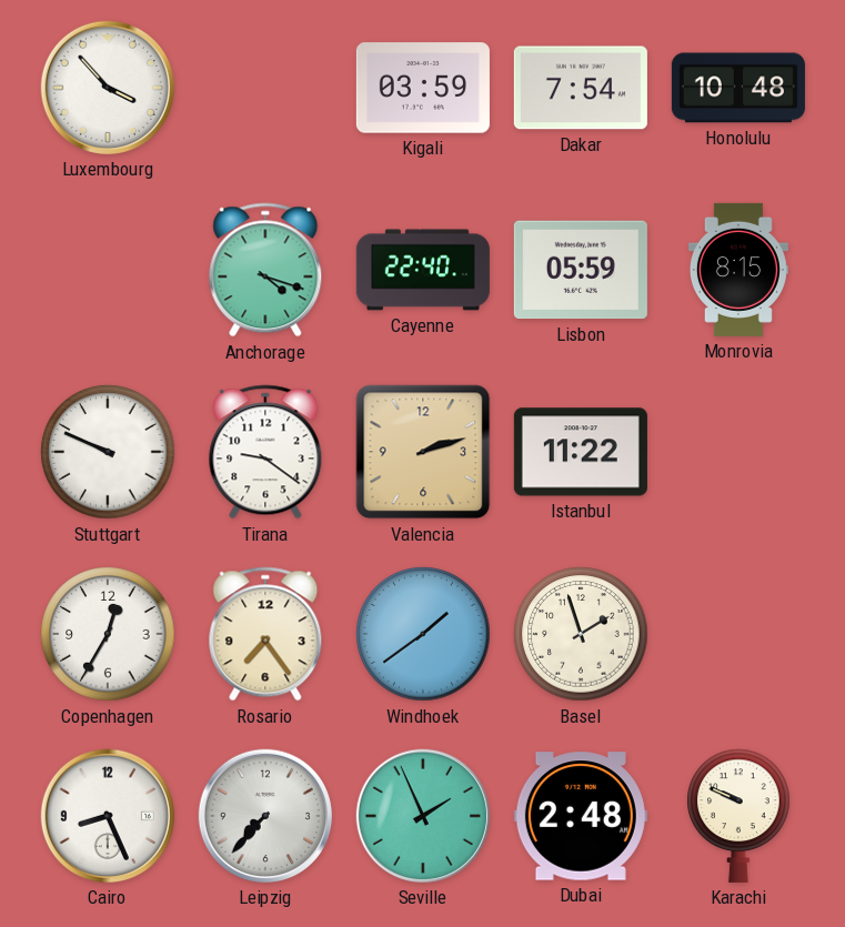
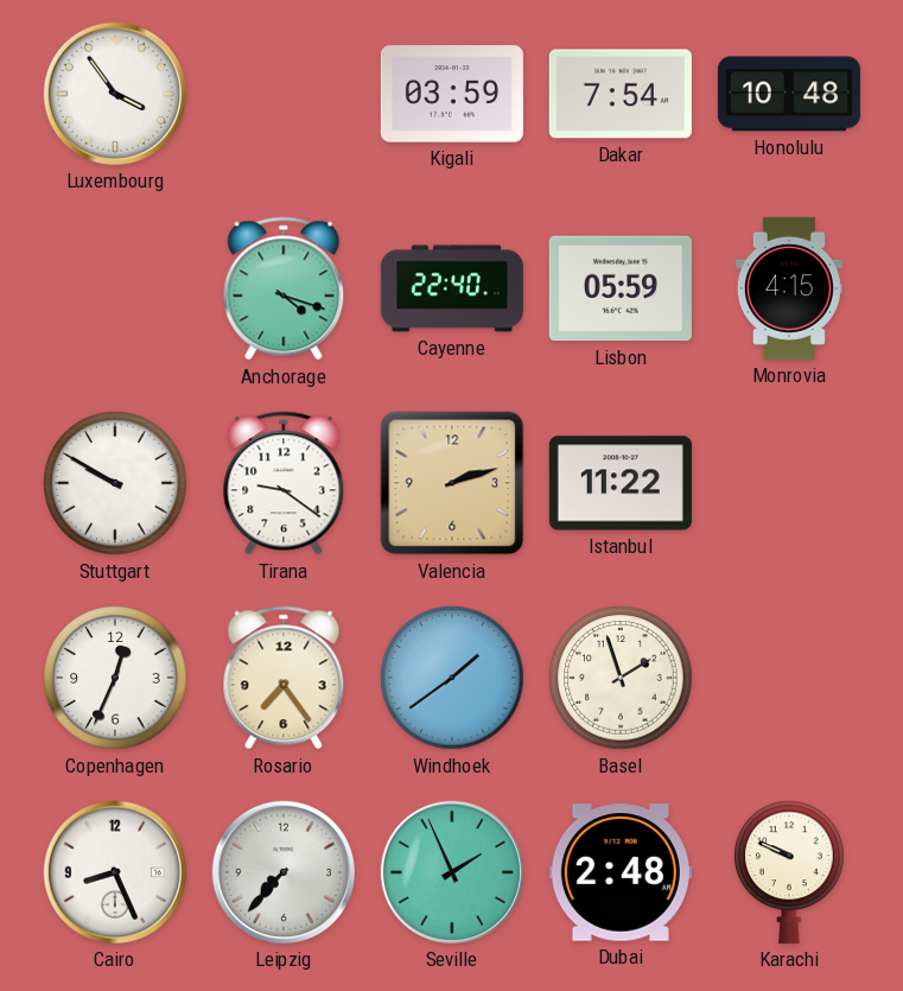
Luxembourg: 3:53 -> 3:54
Monrovia: 8:15 -> 4:15
Stuttgart: 9:49 -> 9:50
Copenhagen: 12:35 -> 12:34
